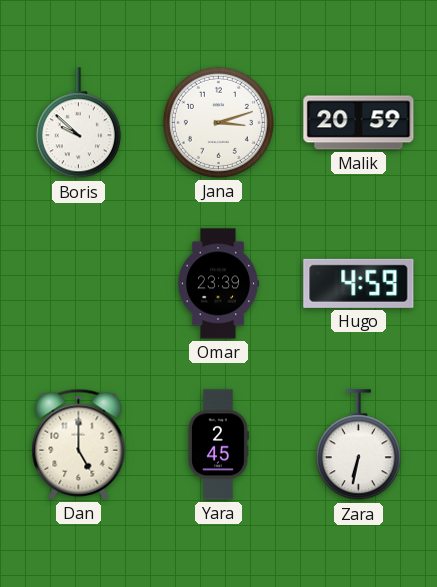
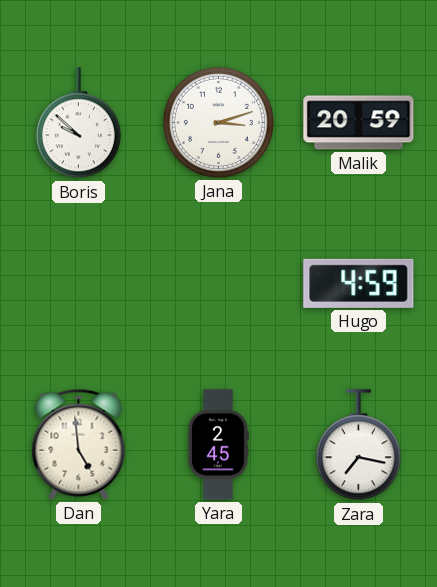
Omar: 23:39 -> none
Dan: 5:00 -> 4:59
Zara: 6:32 -> 7:17
